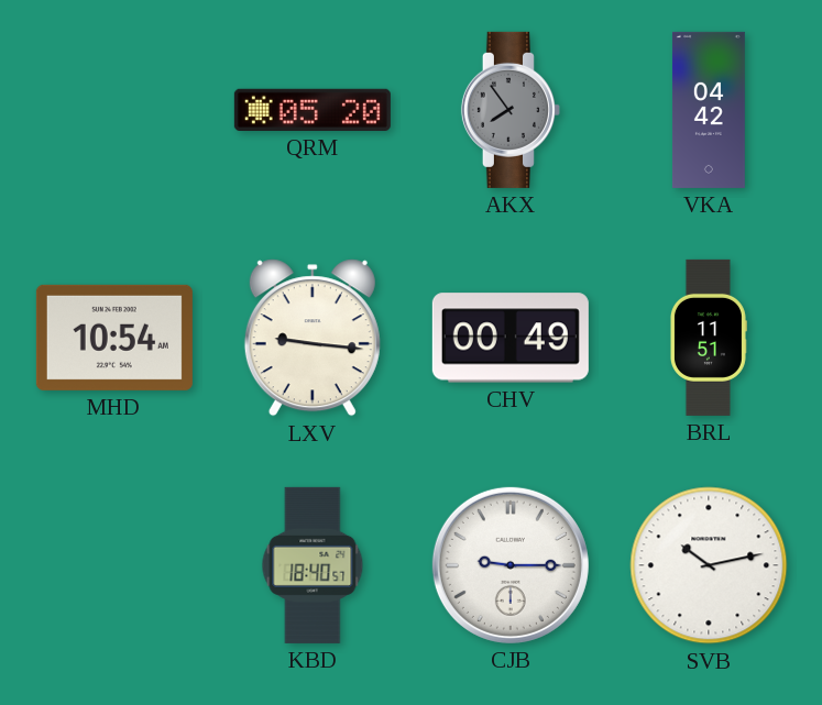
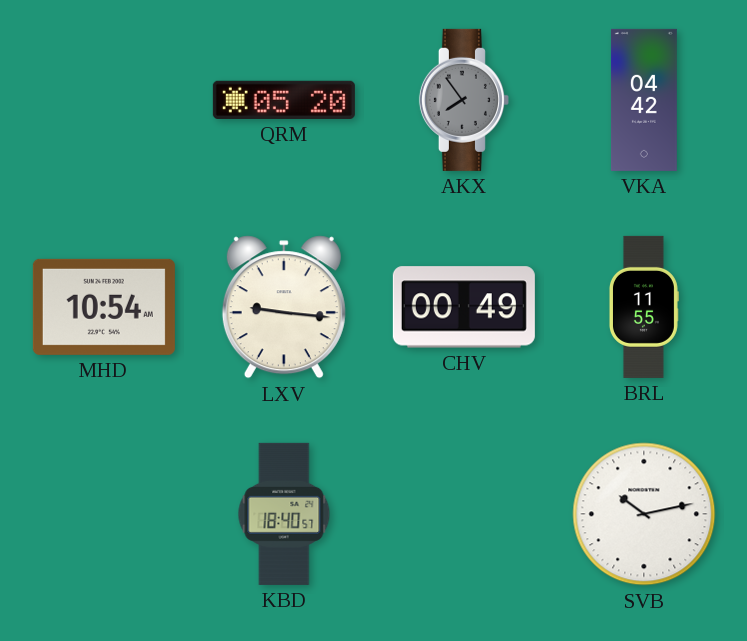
BRL: 11:51 -> 11:55
CJB: 9:15 -> none
